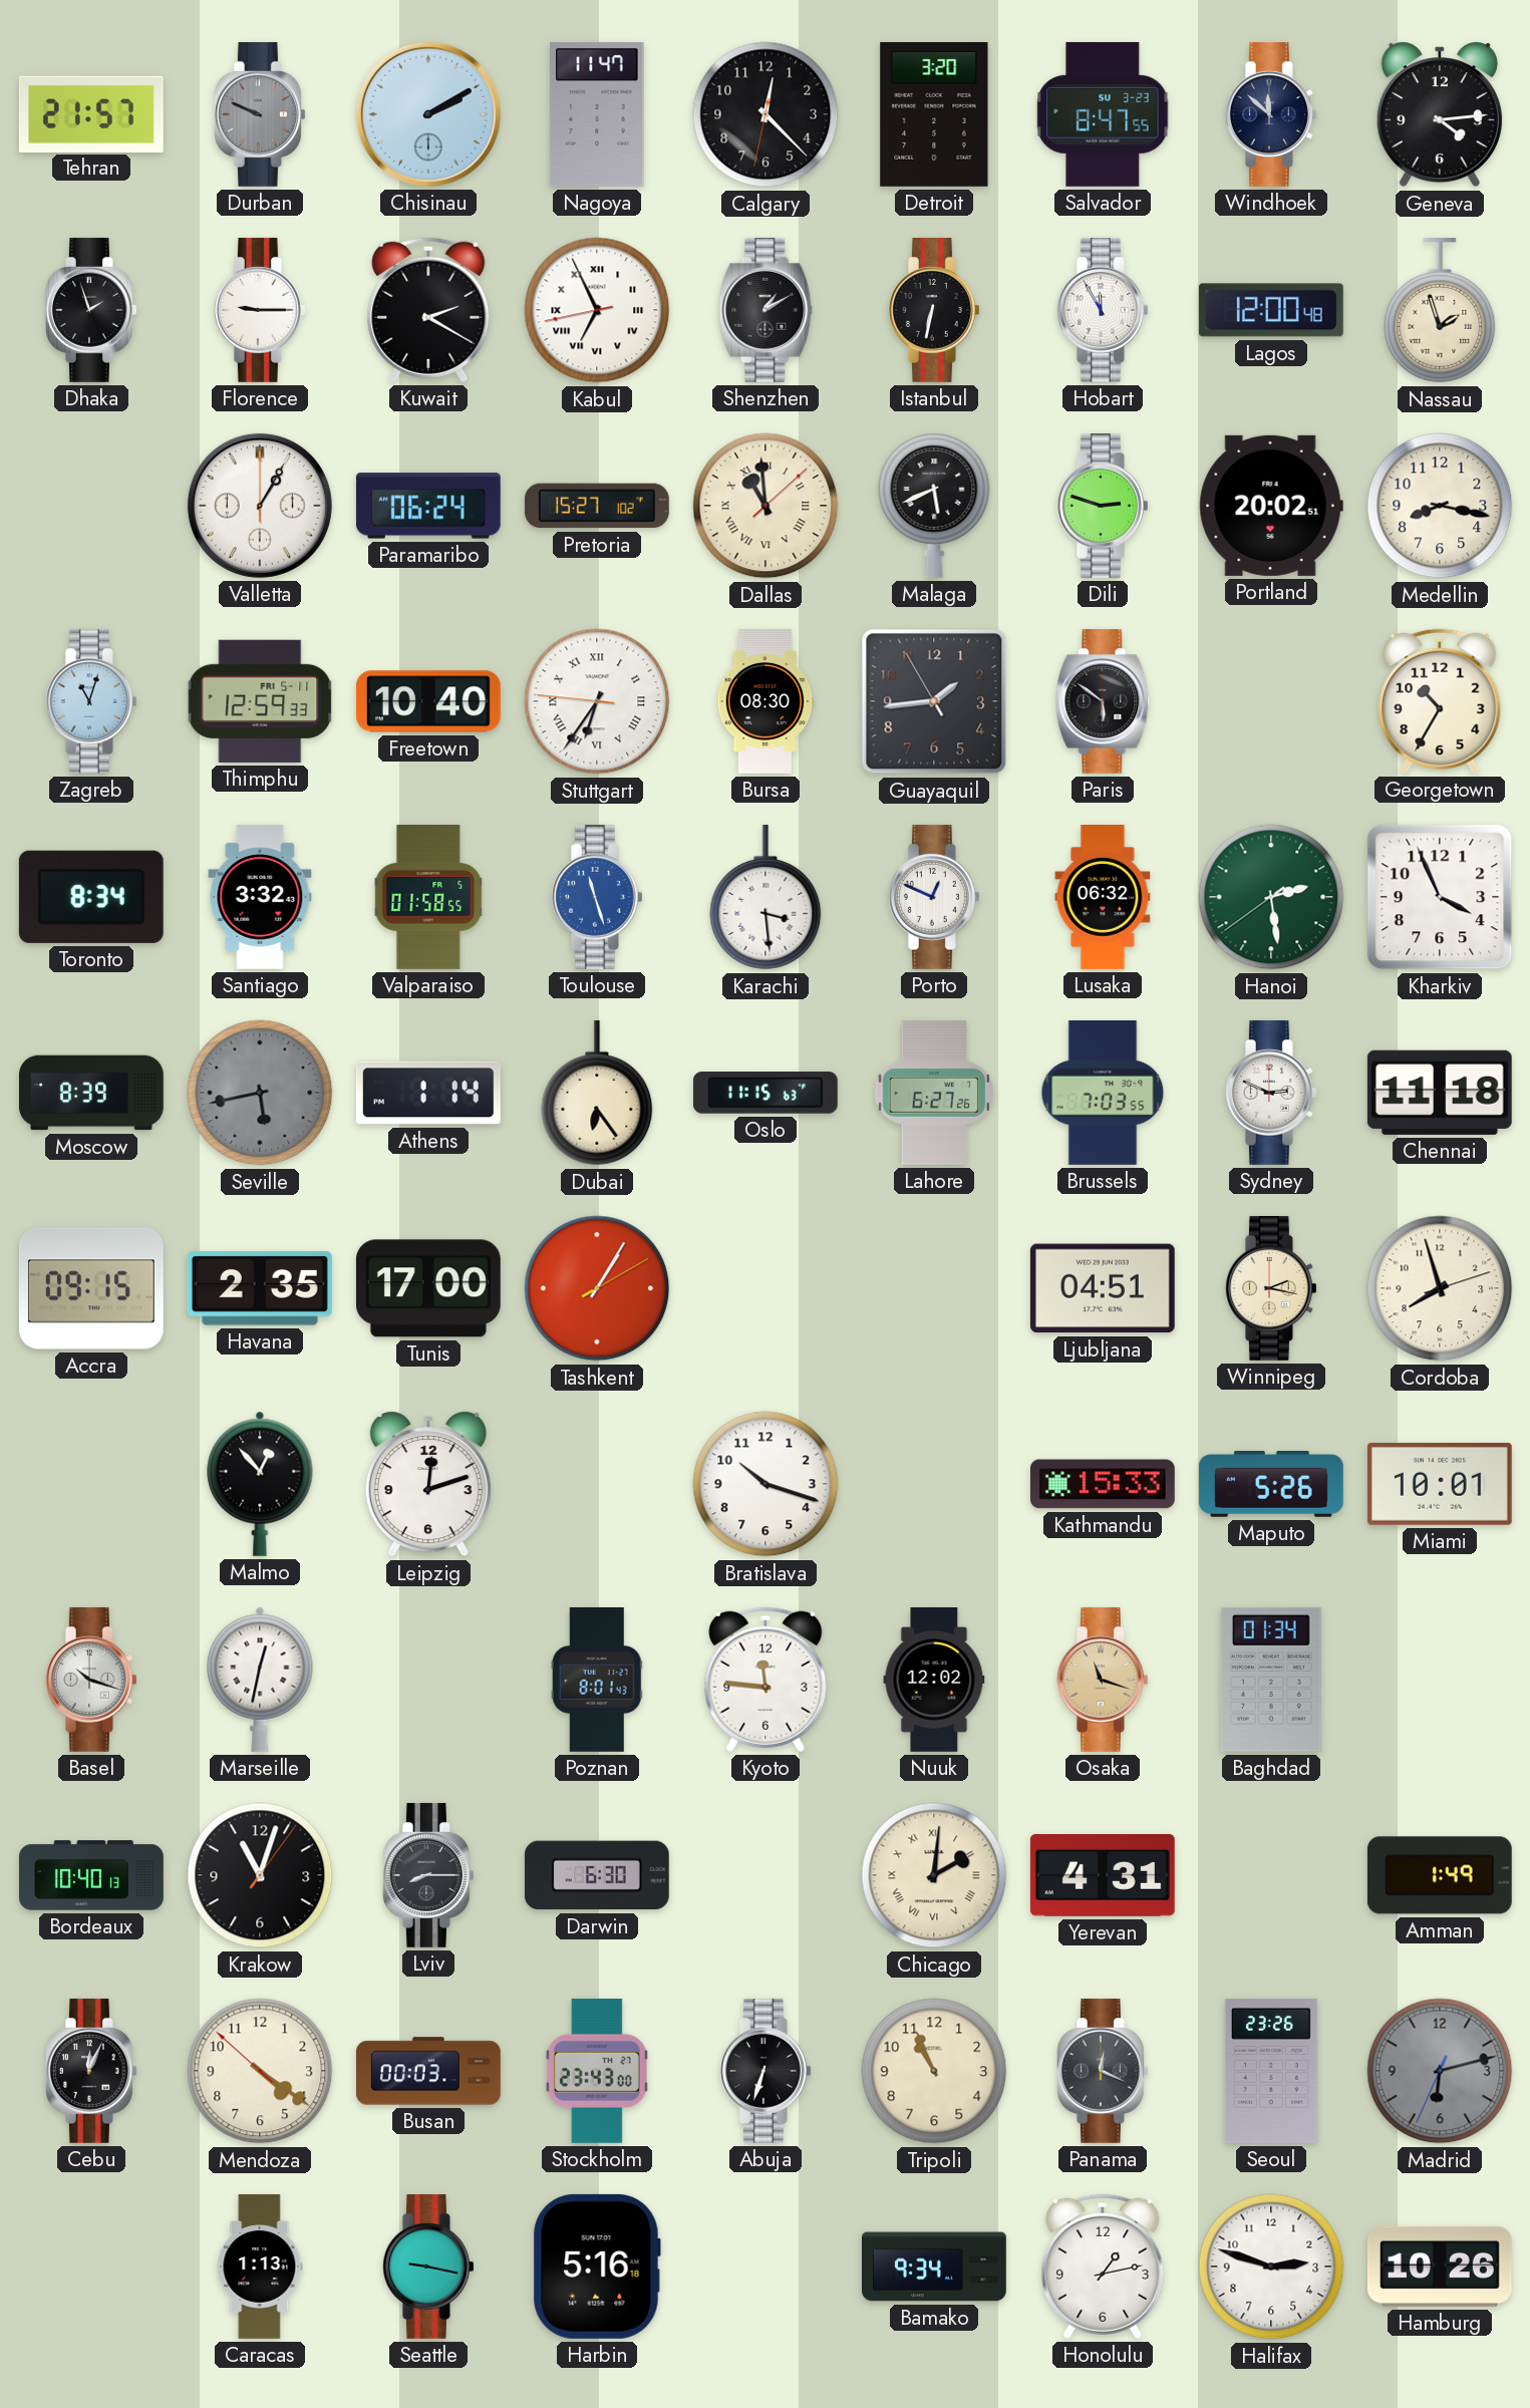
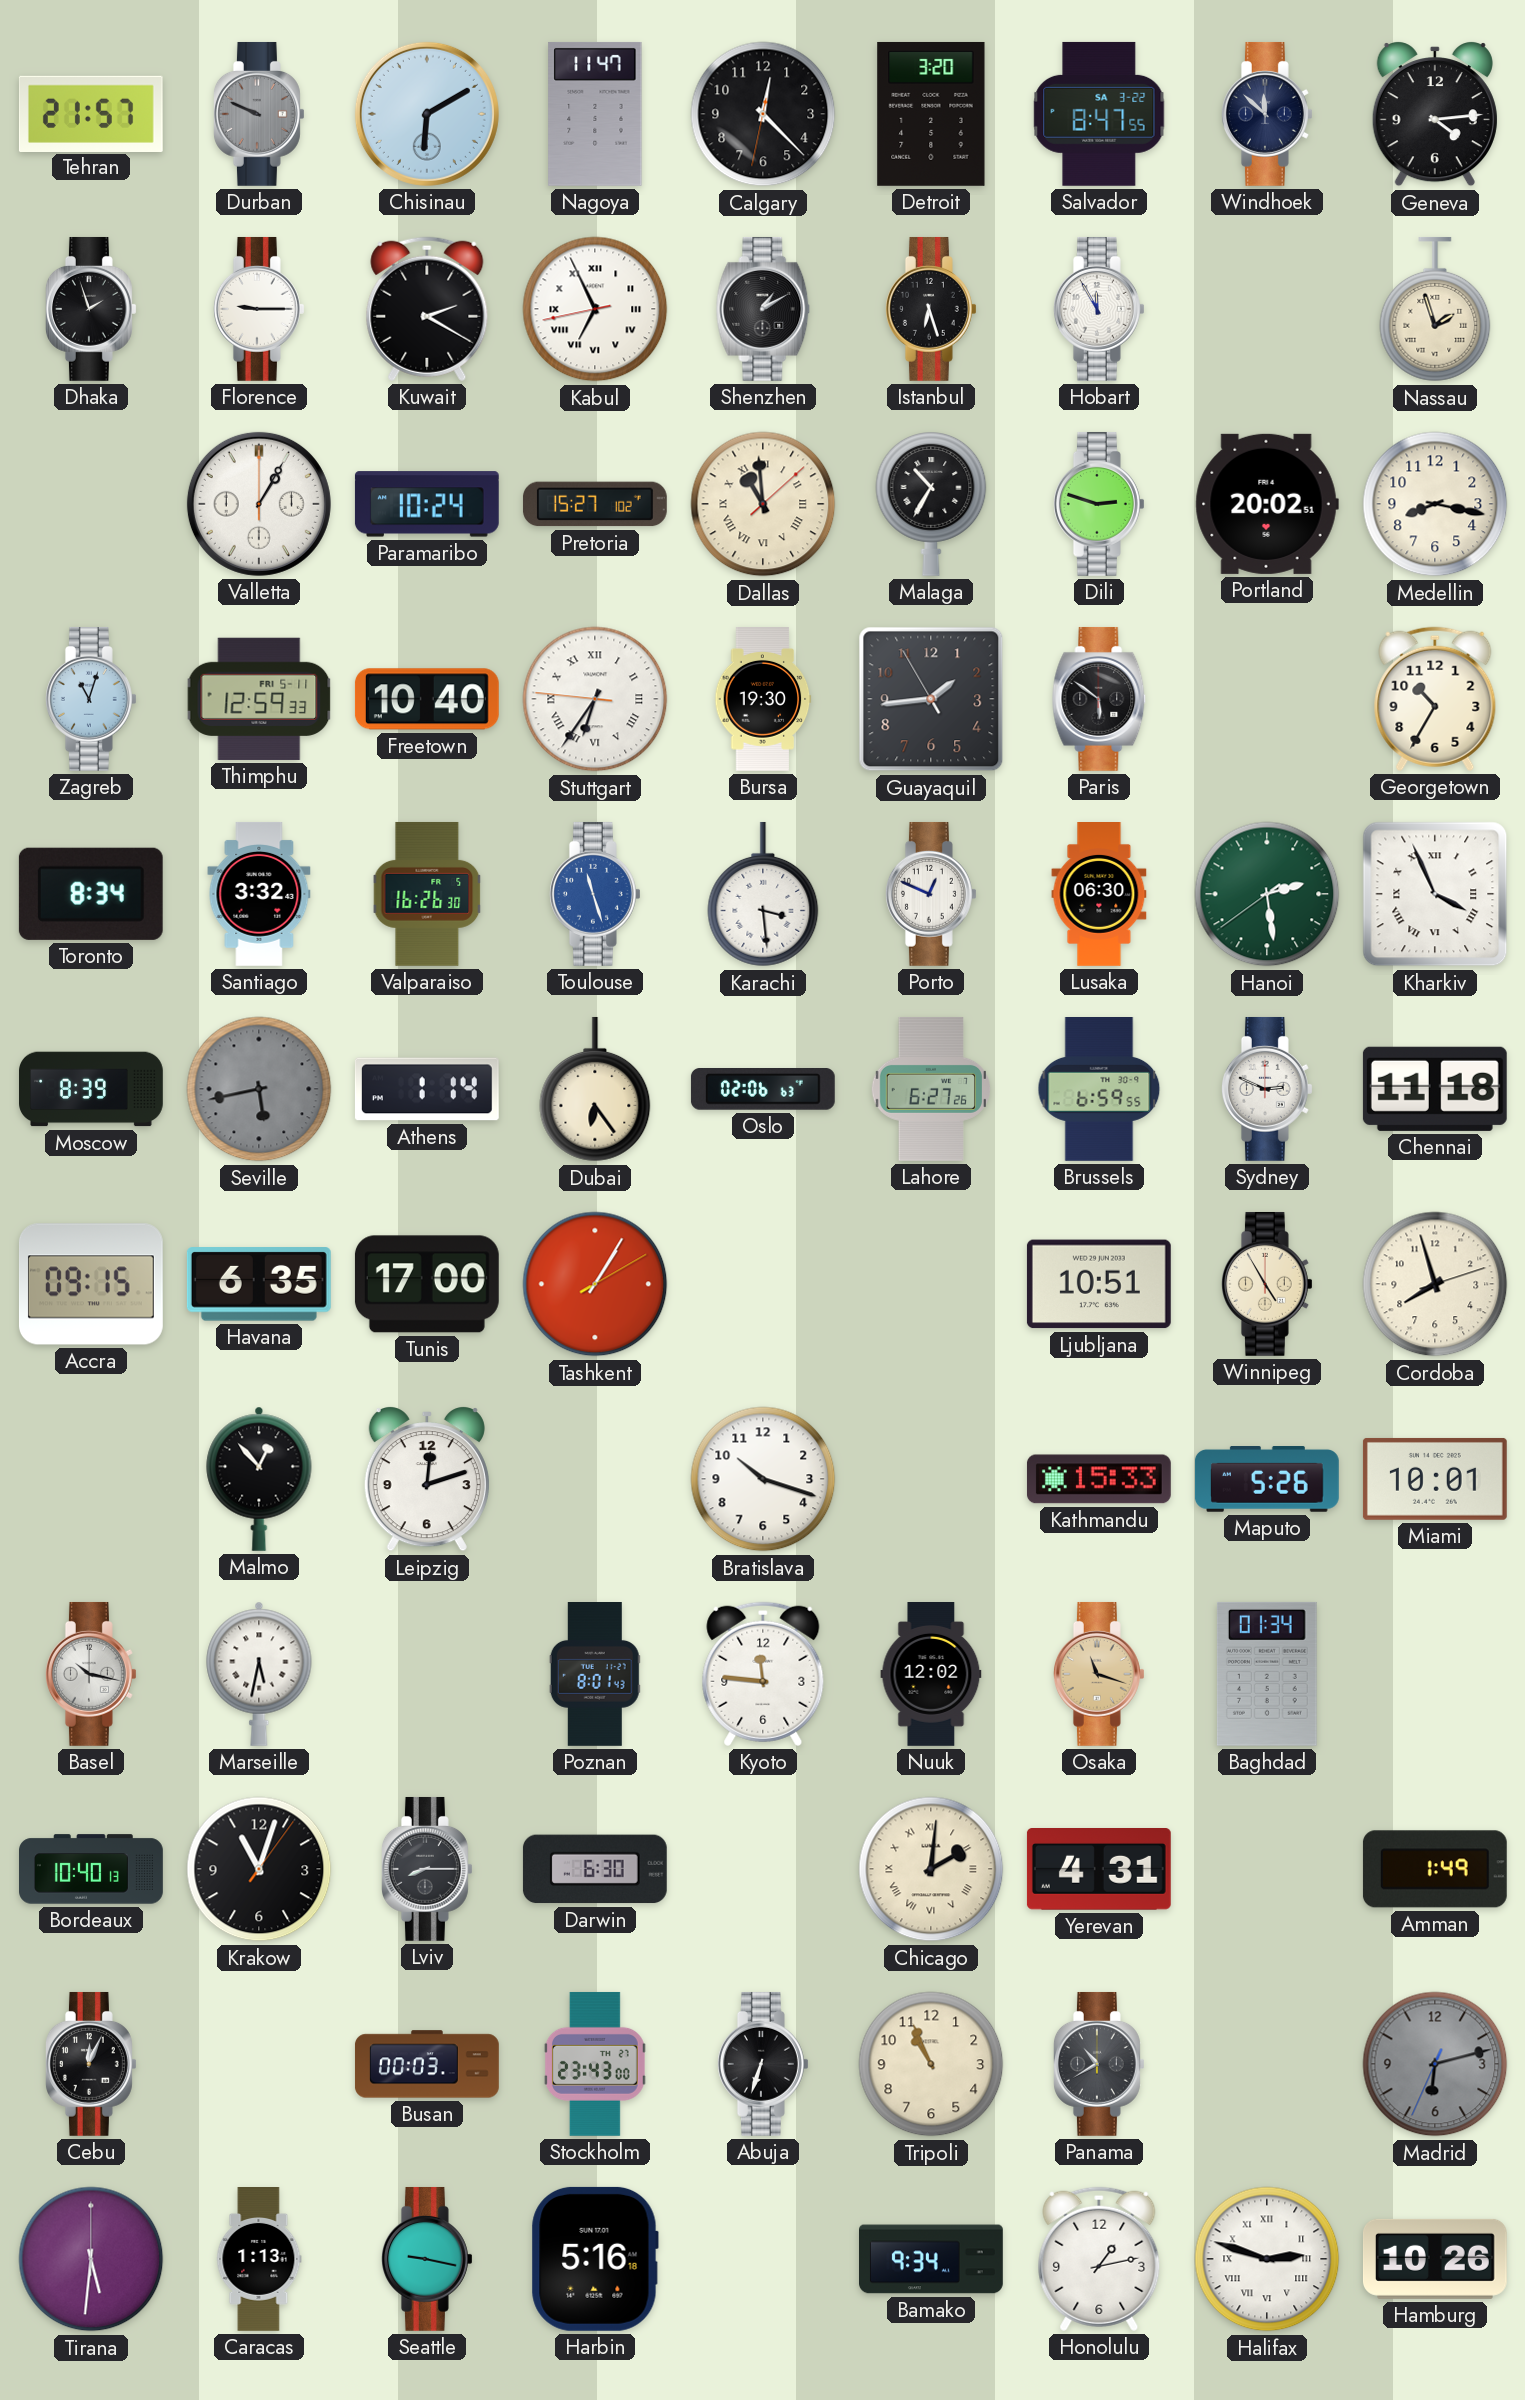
Chisinau: 2:10 -> 6:10
Salvador date: SU 3-23 -> SA 3-22
Istanbul: 6:32 -> 6:27
Lagos: 12:00 -> none
Paramaribo: 06:24 -> 10:24
Malaga: 5:41 -> 10:35
Bursa: 08:30 -> 19:30
Valparaiso: 01:58 -> 16:26
Lusaka: 06:32 -> 06:30
Kharkiv numerals: Arabic -> Roman
Oslo: 11:15 -> 02:06
Brussels: 7:03 -> 6:59
Havana: 2:35 -> 6:35
Ljubljana: 04:51 -> 10:51
Winnipeg: 2:17 -> 4:55
Basel: 10:18 -> 10:17
Marseille: 12:32 -> 5:32
Mendoza: 4:20 -> none
Panama: 12:19 -> 10:40
Seoul: 23:26 -> none
Tirana: none -> 5:31
Halifax numerals: Arabic -> Roman
